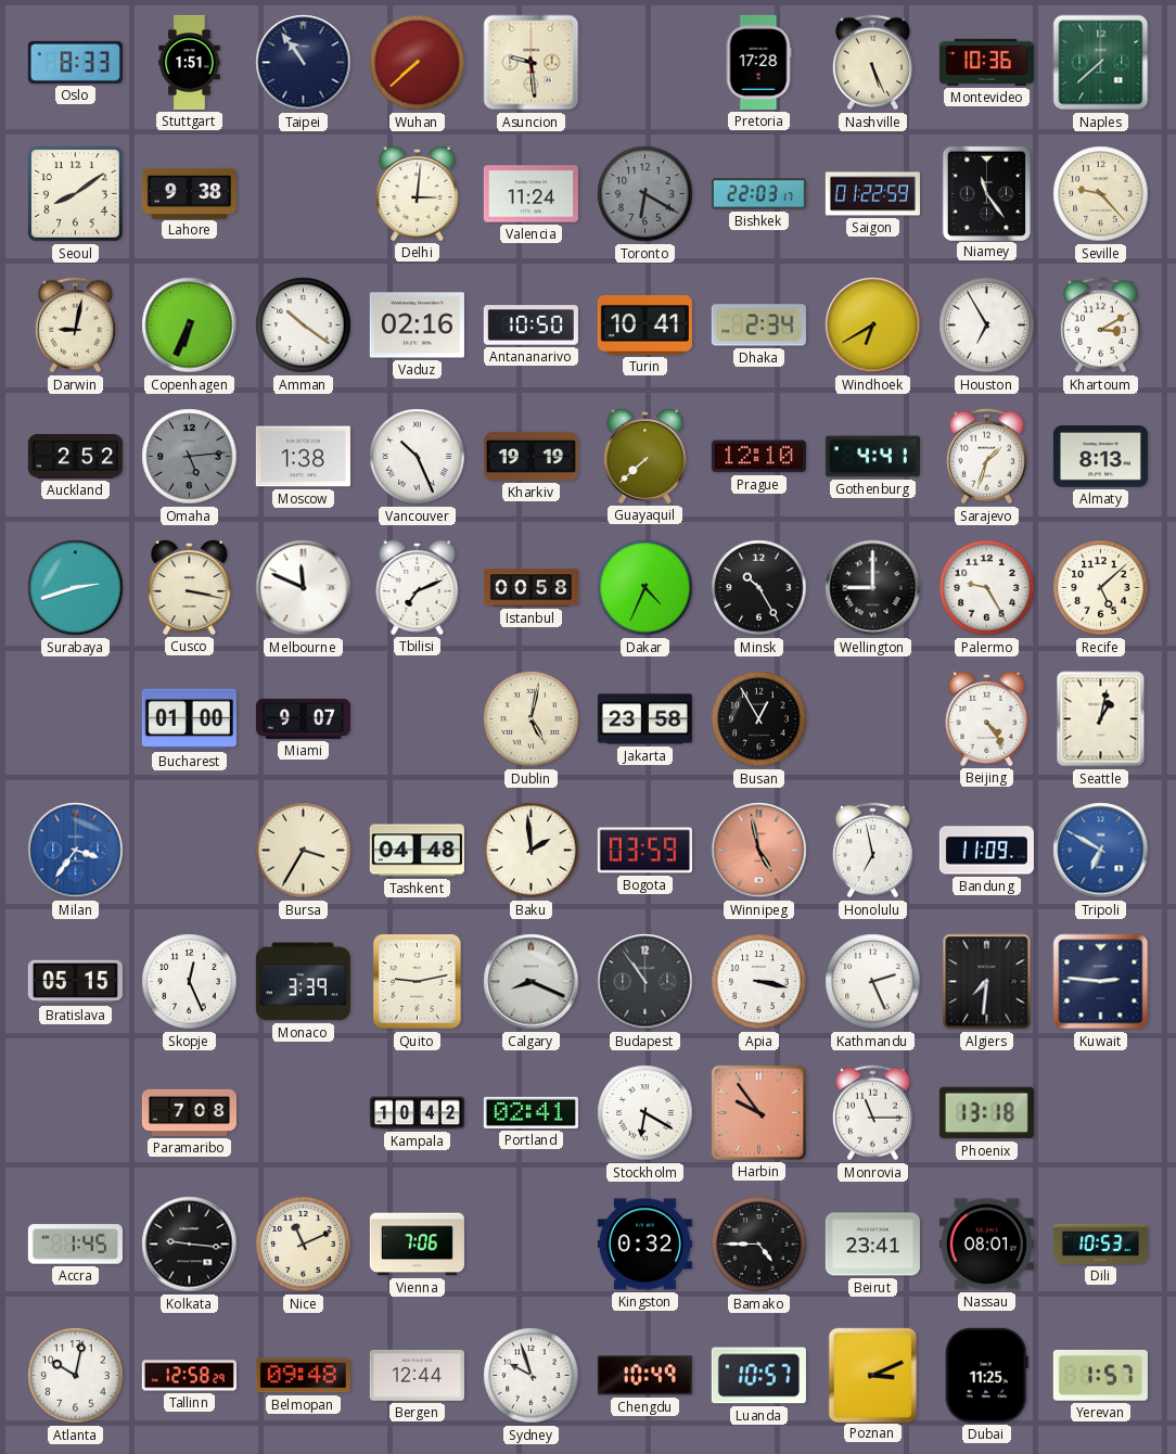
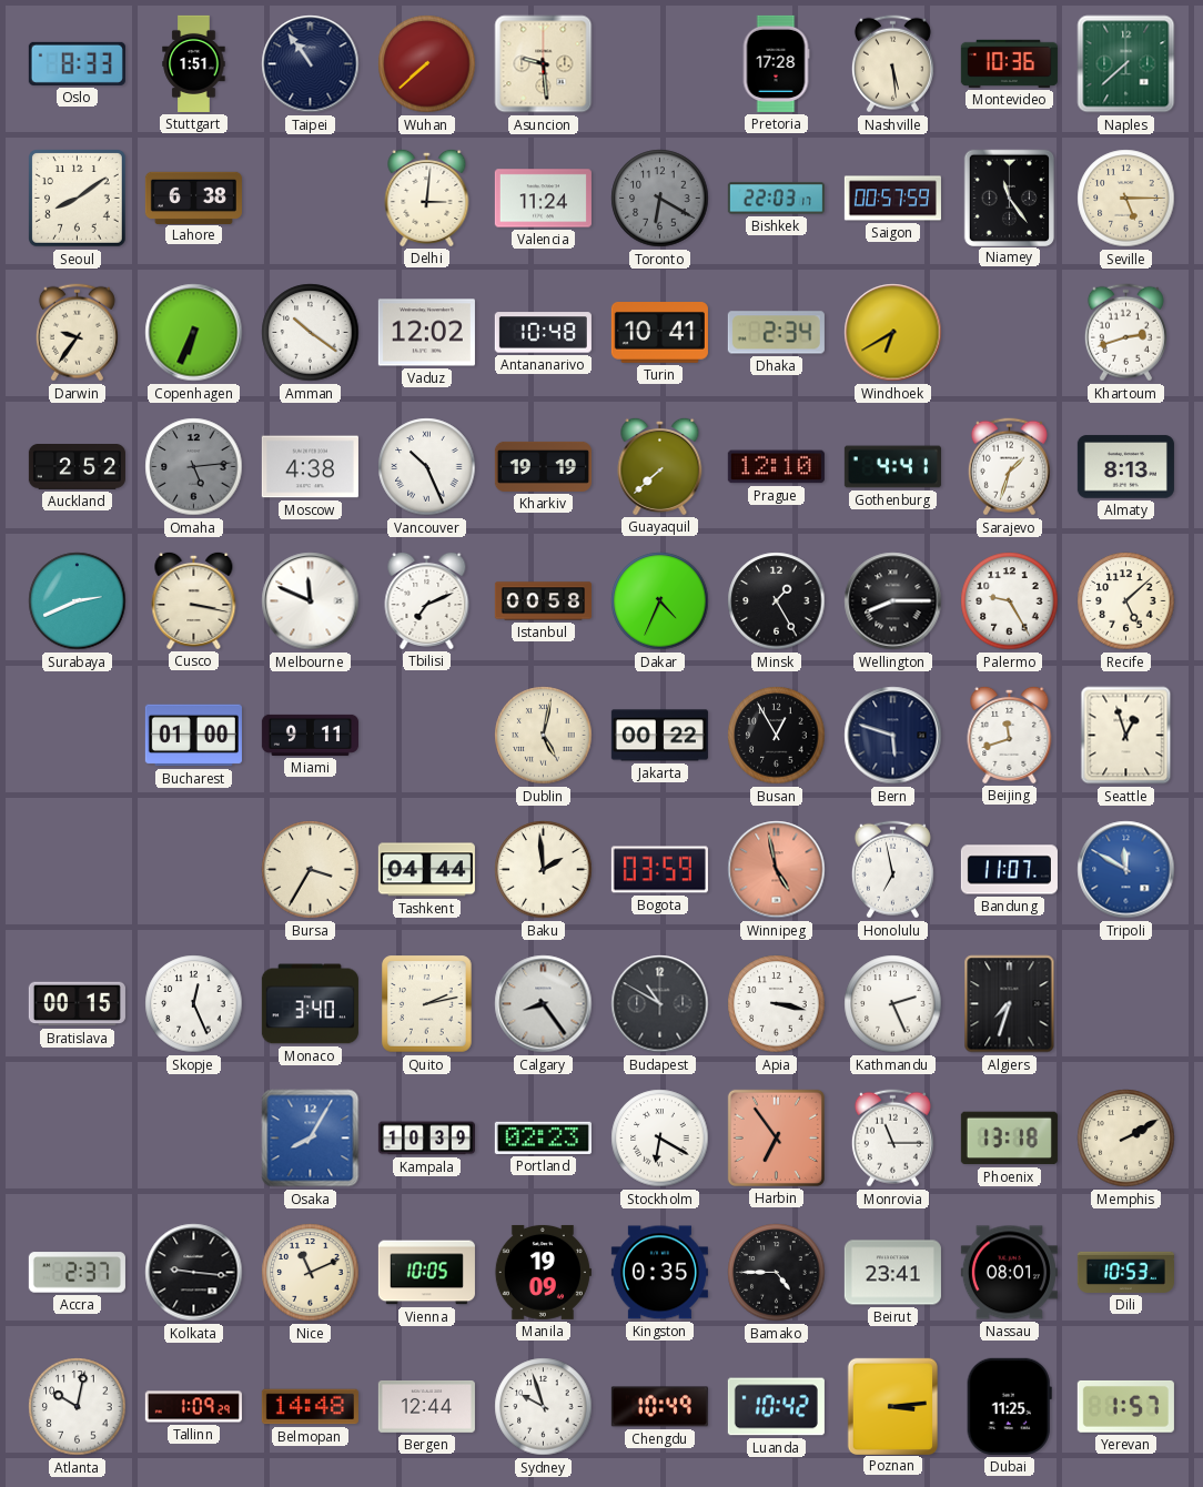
Nashville: 5:26 -> 5:29
Lahore: 9:38 -> 6:38
Saigon: 01:22 -> 00:57
Seville: 9:23 -> 5:15
Darwin: 9:02 -> 9:36
Vaduz: 02:16 -> 12:02
Antananarivo: 10:50 -> 10:48
Houston: 6:55 -> none
Khartoum: 3:10 -> 2:42
Moscow: 1:38 -> 4:38
Surabaya: 2:42 -> 2:41
Minsk: 10:25 -> 1:25
Wellington: 9:00 -> 8:15
Miami: 9:07 -> 9:11
Jakarta: 23:58 -> 00:22
Bern: none -> 5:48
Beijing: 4:24 -> 11:42
Seattle: 1:02 -> 12:57
Milan: 3:36 -> none
Tashkent: 04:48 -> 04:44
Bandung: 11:09 -> 11:07
Tripoli: 6:50 -> 11:50
Bratislava: 05:15 -> 00:15
Monaco: 3:39 -> 3:40
Quito: 9:13 -> 2:13
Calgary: 8:19 -> 8:24
Budapest: 10:54 -> 10:50
Algiers: 7:31 -> 7:33
Kuwait: 2:46 -> none
Paramaribo: 7:08 -> none
Osaka: none -> 8:05
Kampala: 10:42 -> 10:39
Portland: 02:41 -> 02:23
Harbin: 9:54 -> 6:54
Memphis: none -> 2:10
Accra: 1:45 -> 2:37
Vienna: 7:06 -> 10:05
Manila: none -> 19:09
Kingston: 0:32 -> 0:35
Tallinn: 12:58 -> 1:09
Belmopan: 09:48 -> 14:48
Luanda: 10:57 -> 10:42
Poznan: 3:11 -> 3:14
